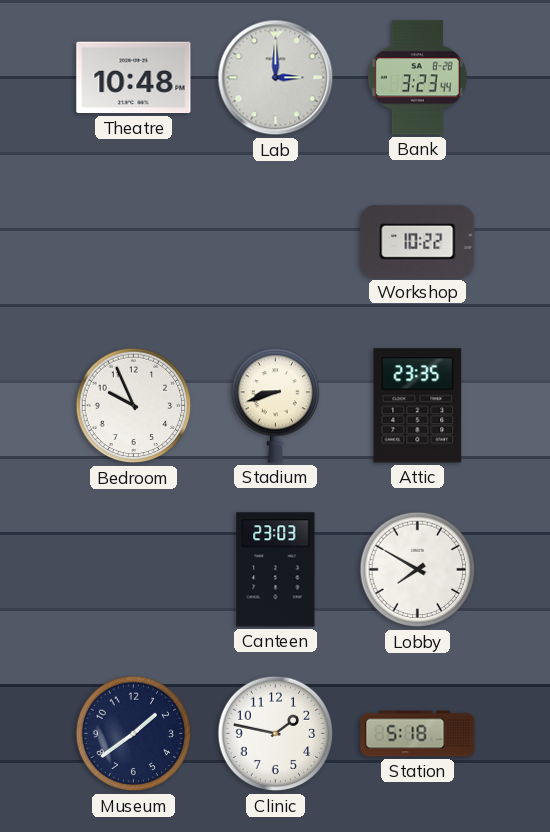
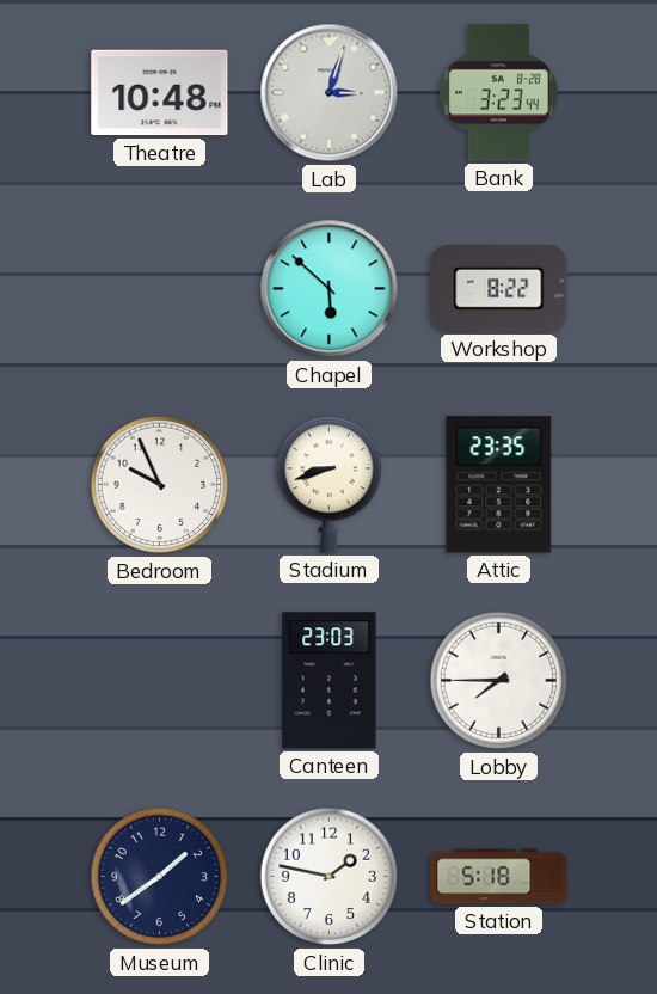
Lab: 3:00 -> 3:03
Chapel: none -> 5:52
Workshop: 10:22 -> 8:22
Lobby: 7:50 -> 7:45
